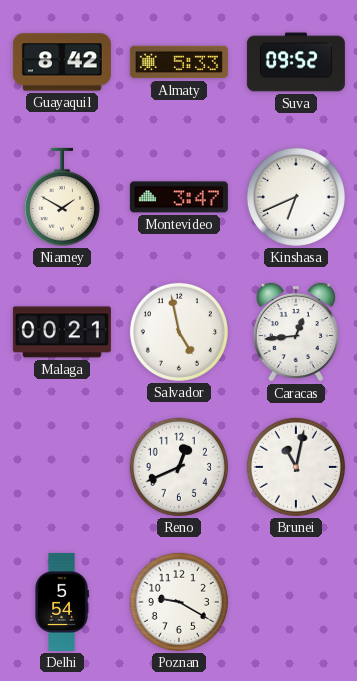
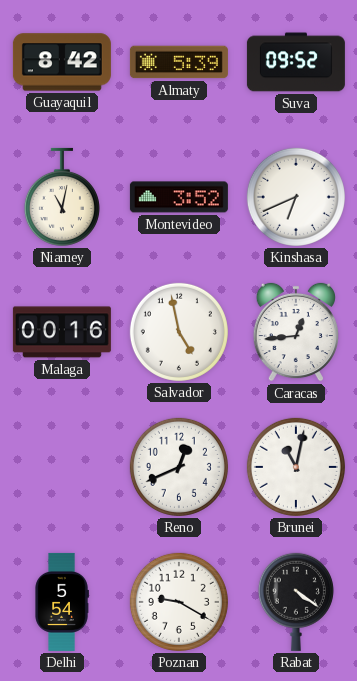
Almaty: 5:33 -> 5:39
Niamey: 1:50 -> 11:02
Montevideo: 3:47 -> 3:52
Malaga: 00:21 -> 00:16
Rabat: none -> 4:21
